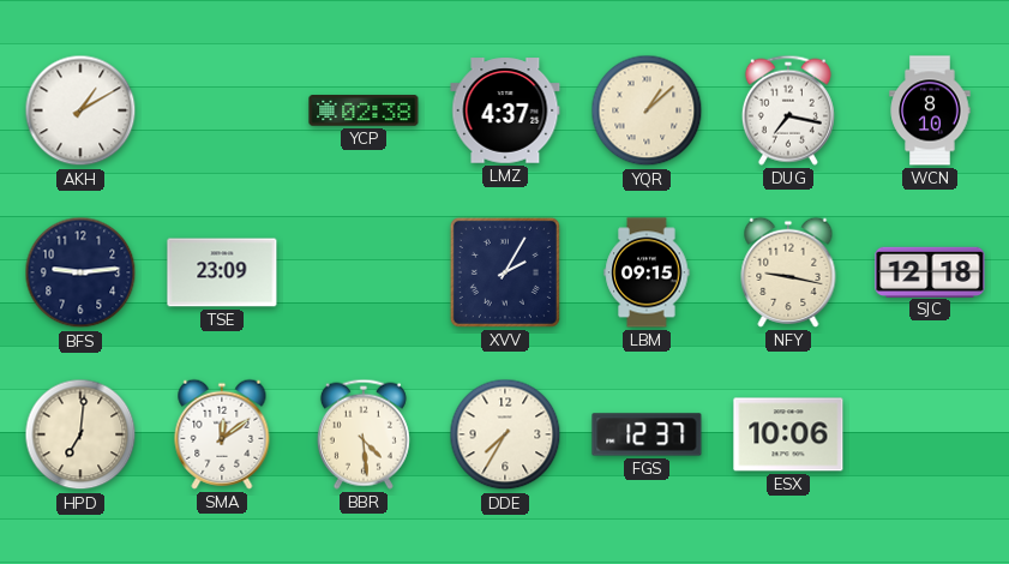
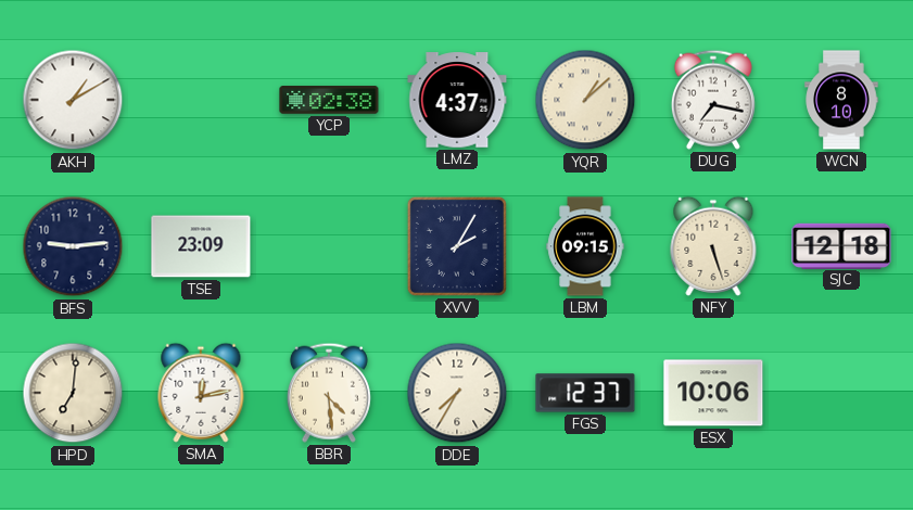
NFY: 9:17 -> 5:27
SMA: 12:09 -> 12:13
